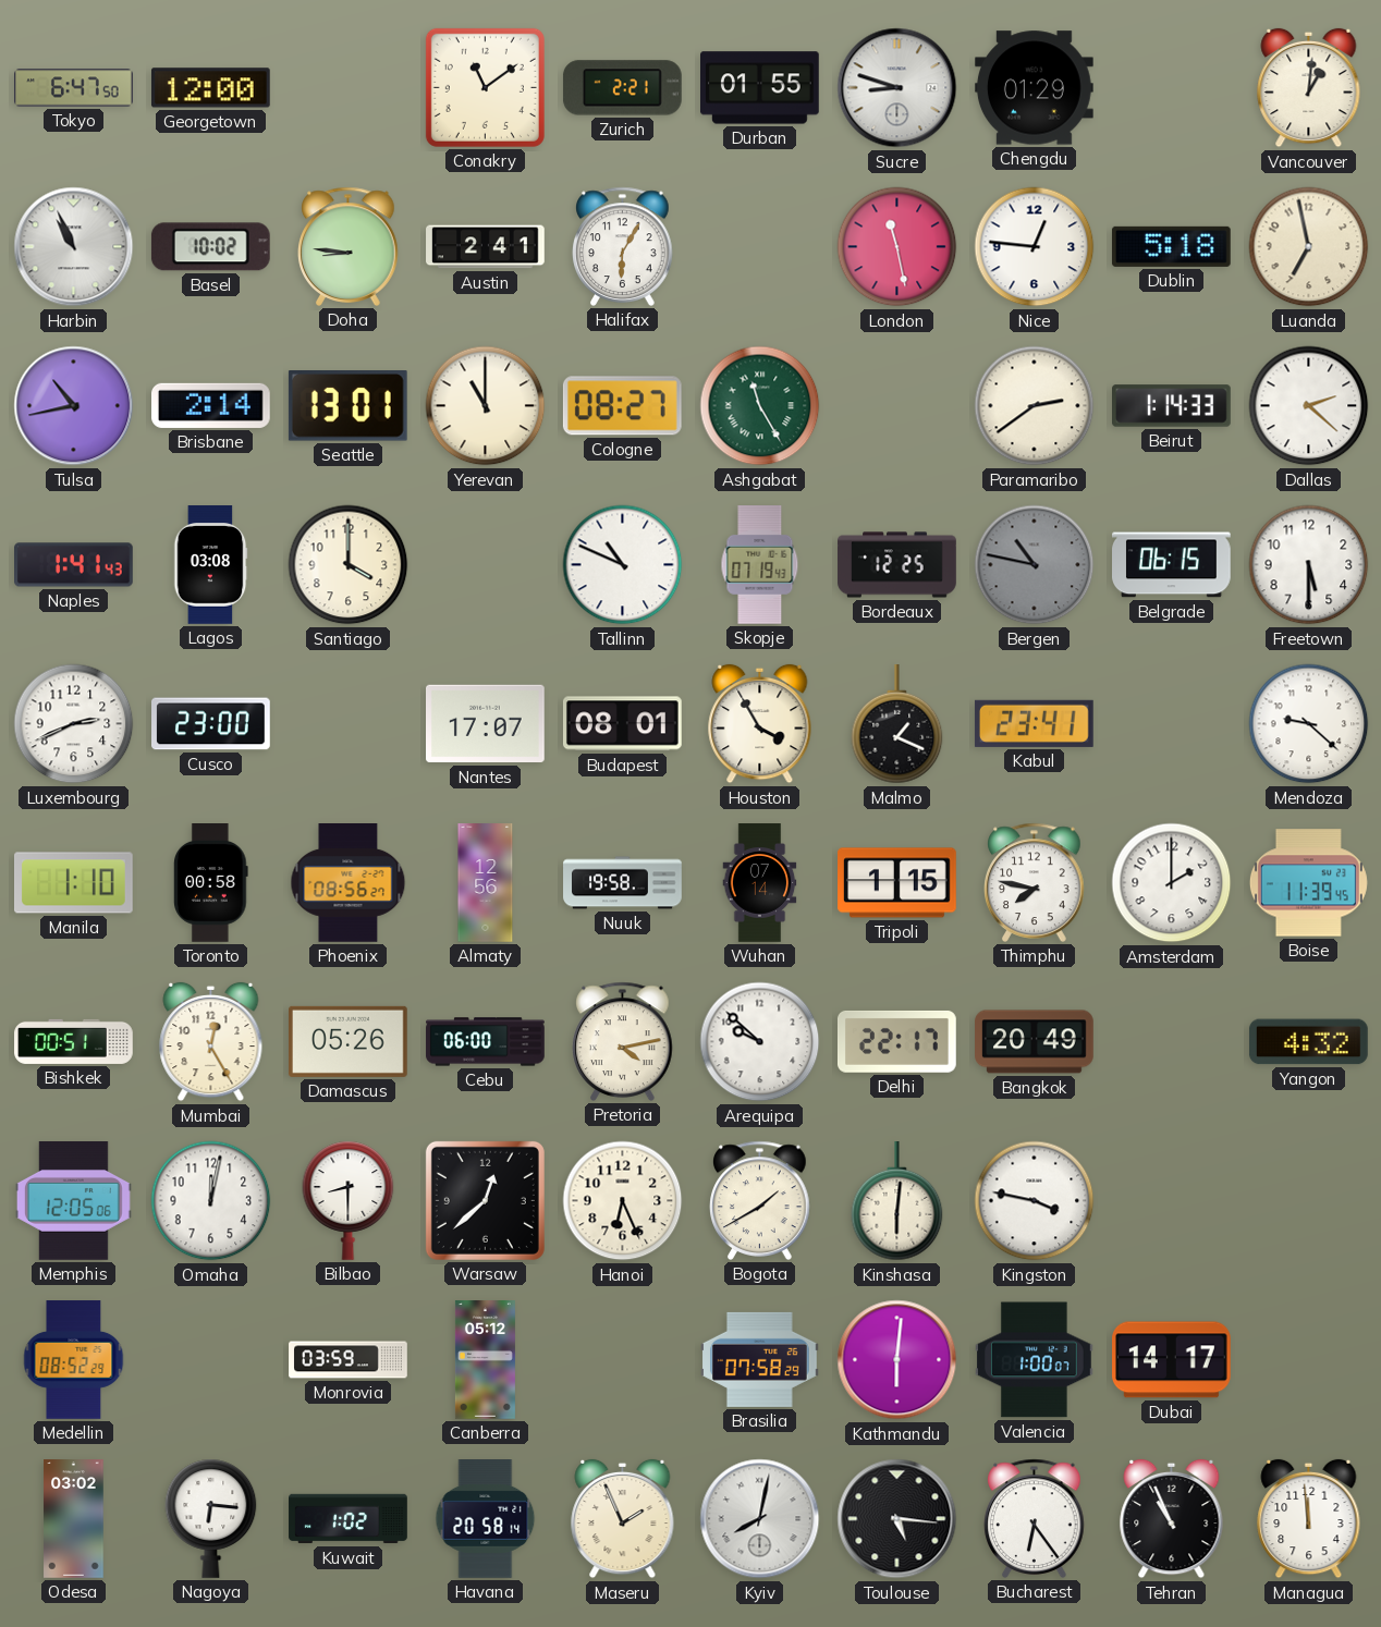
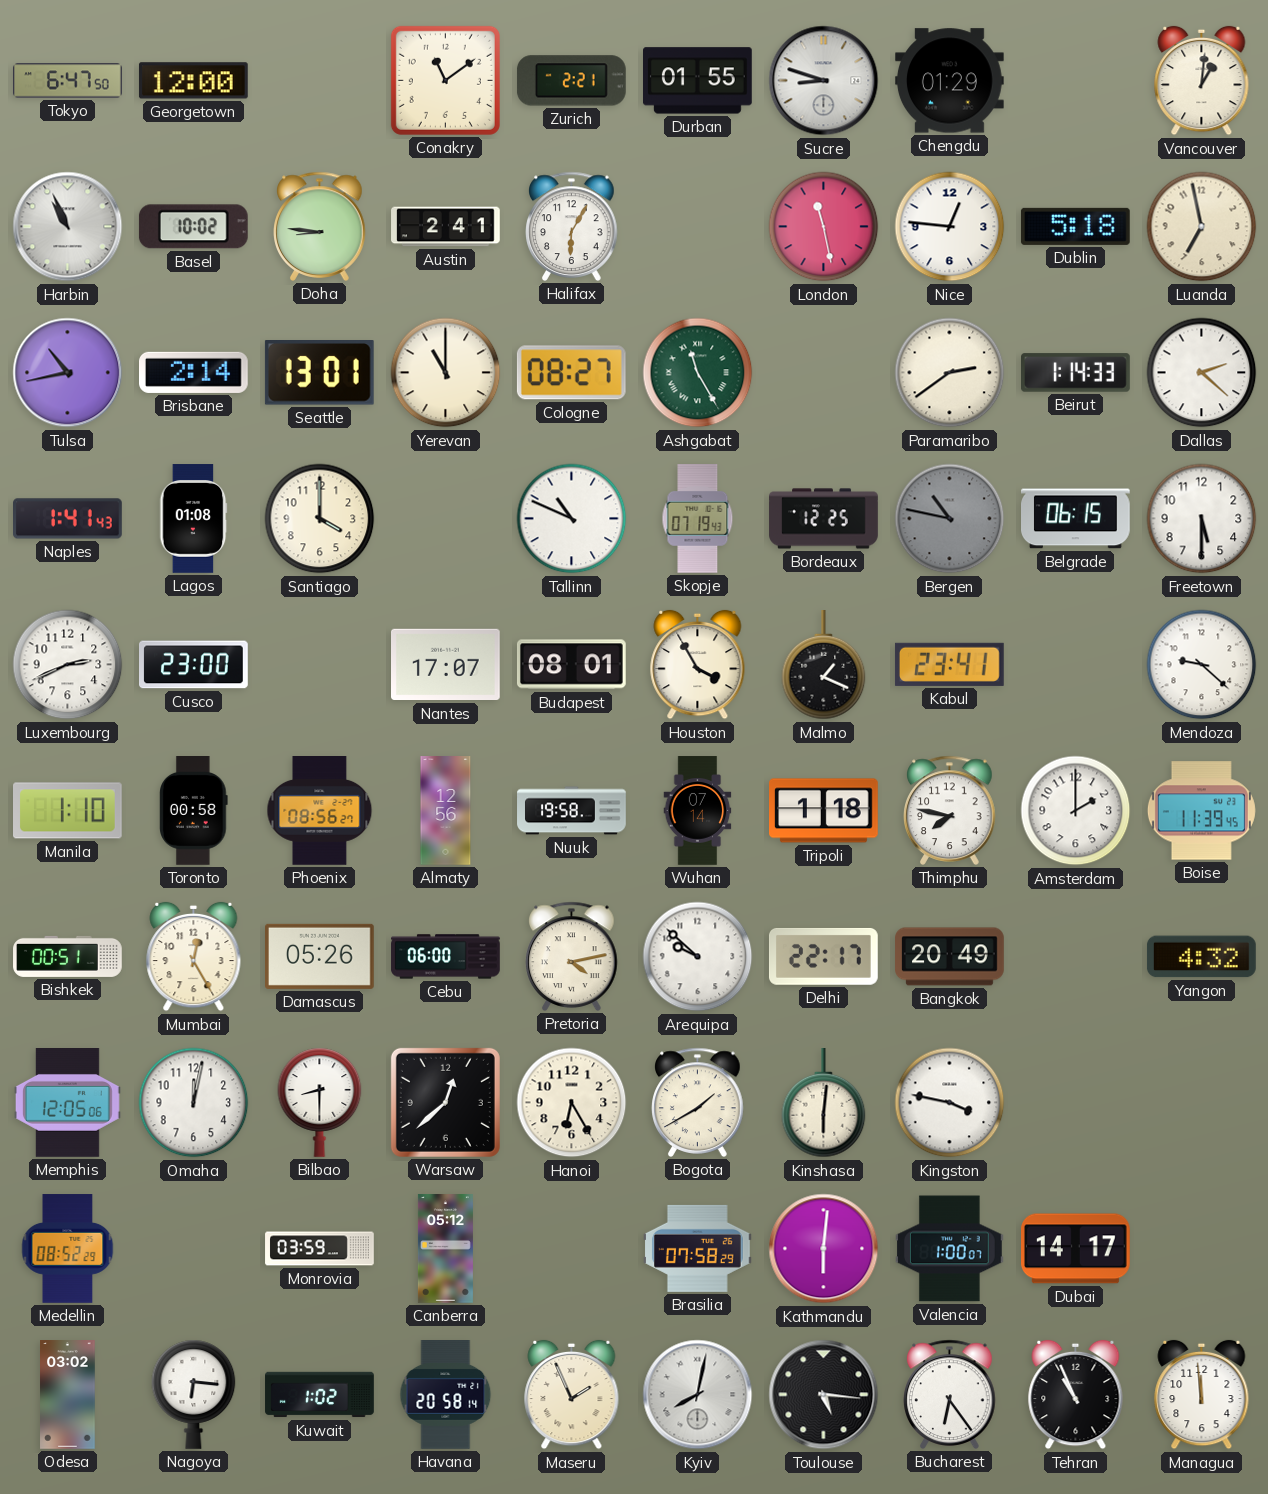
Lagos: 03:08 -> 01:08
Tripoli: 1:15 -> 1:18
Hanoi: 6:26 -> 6:25
